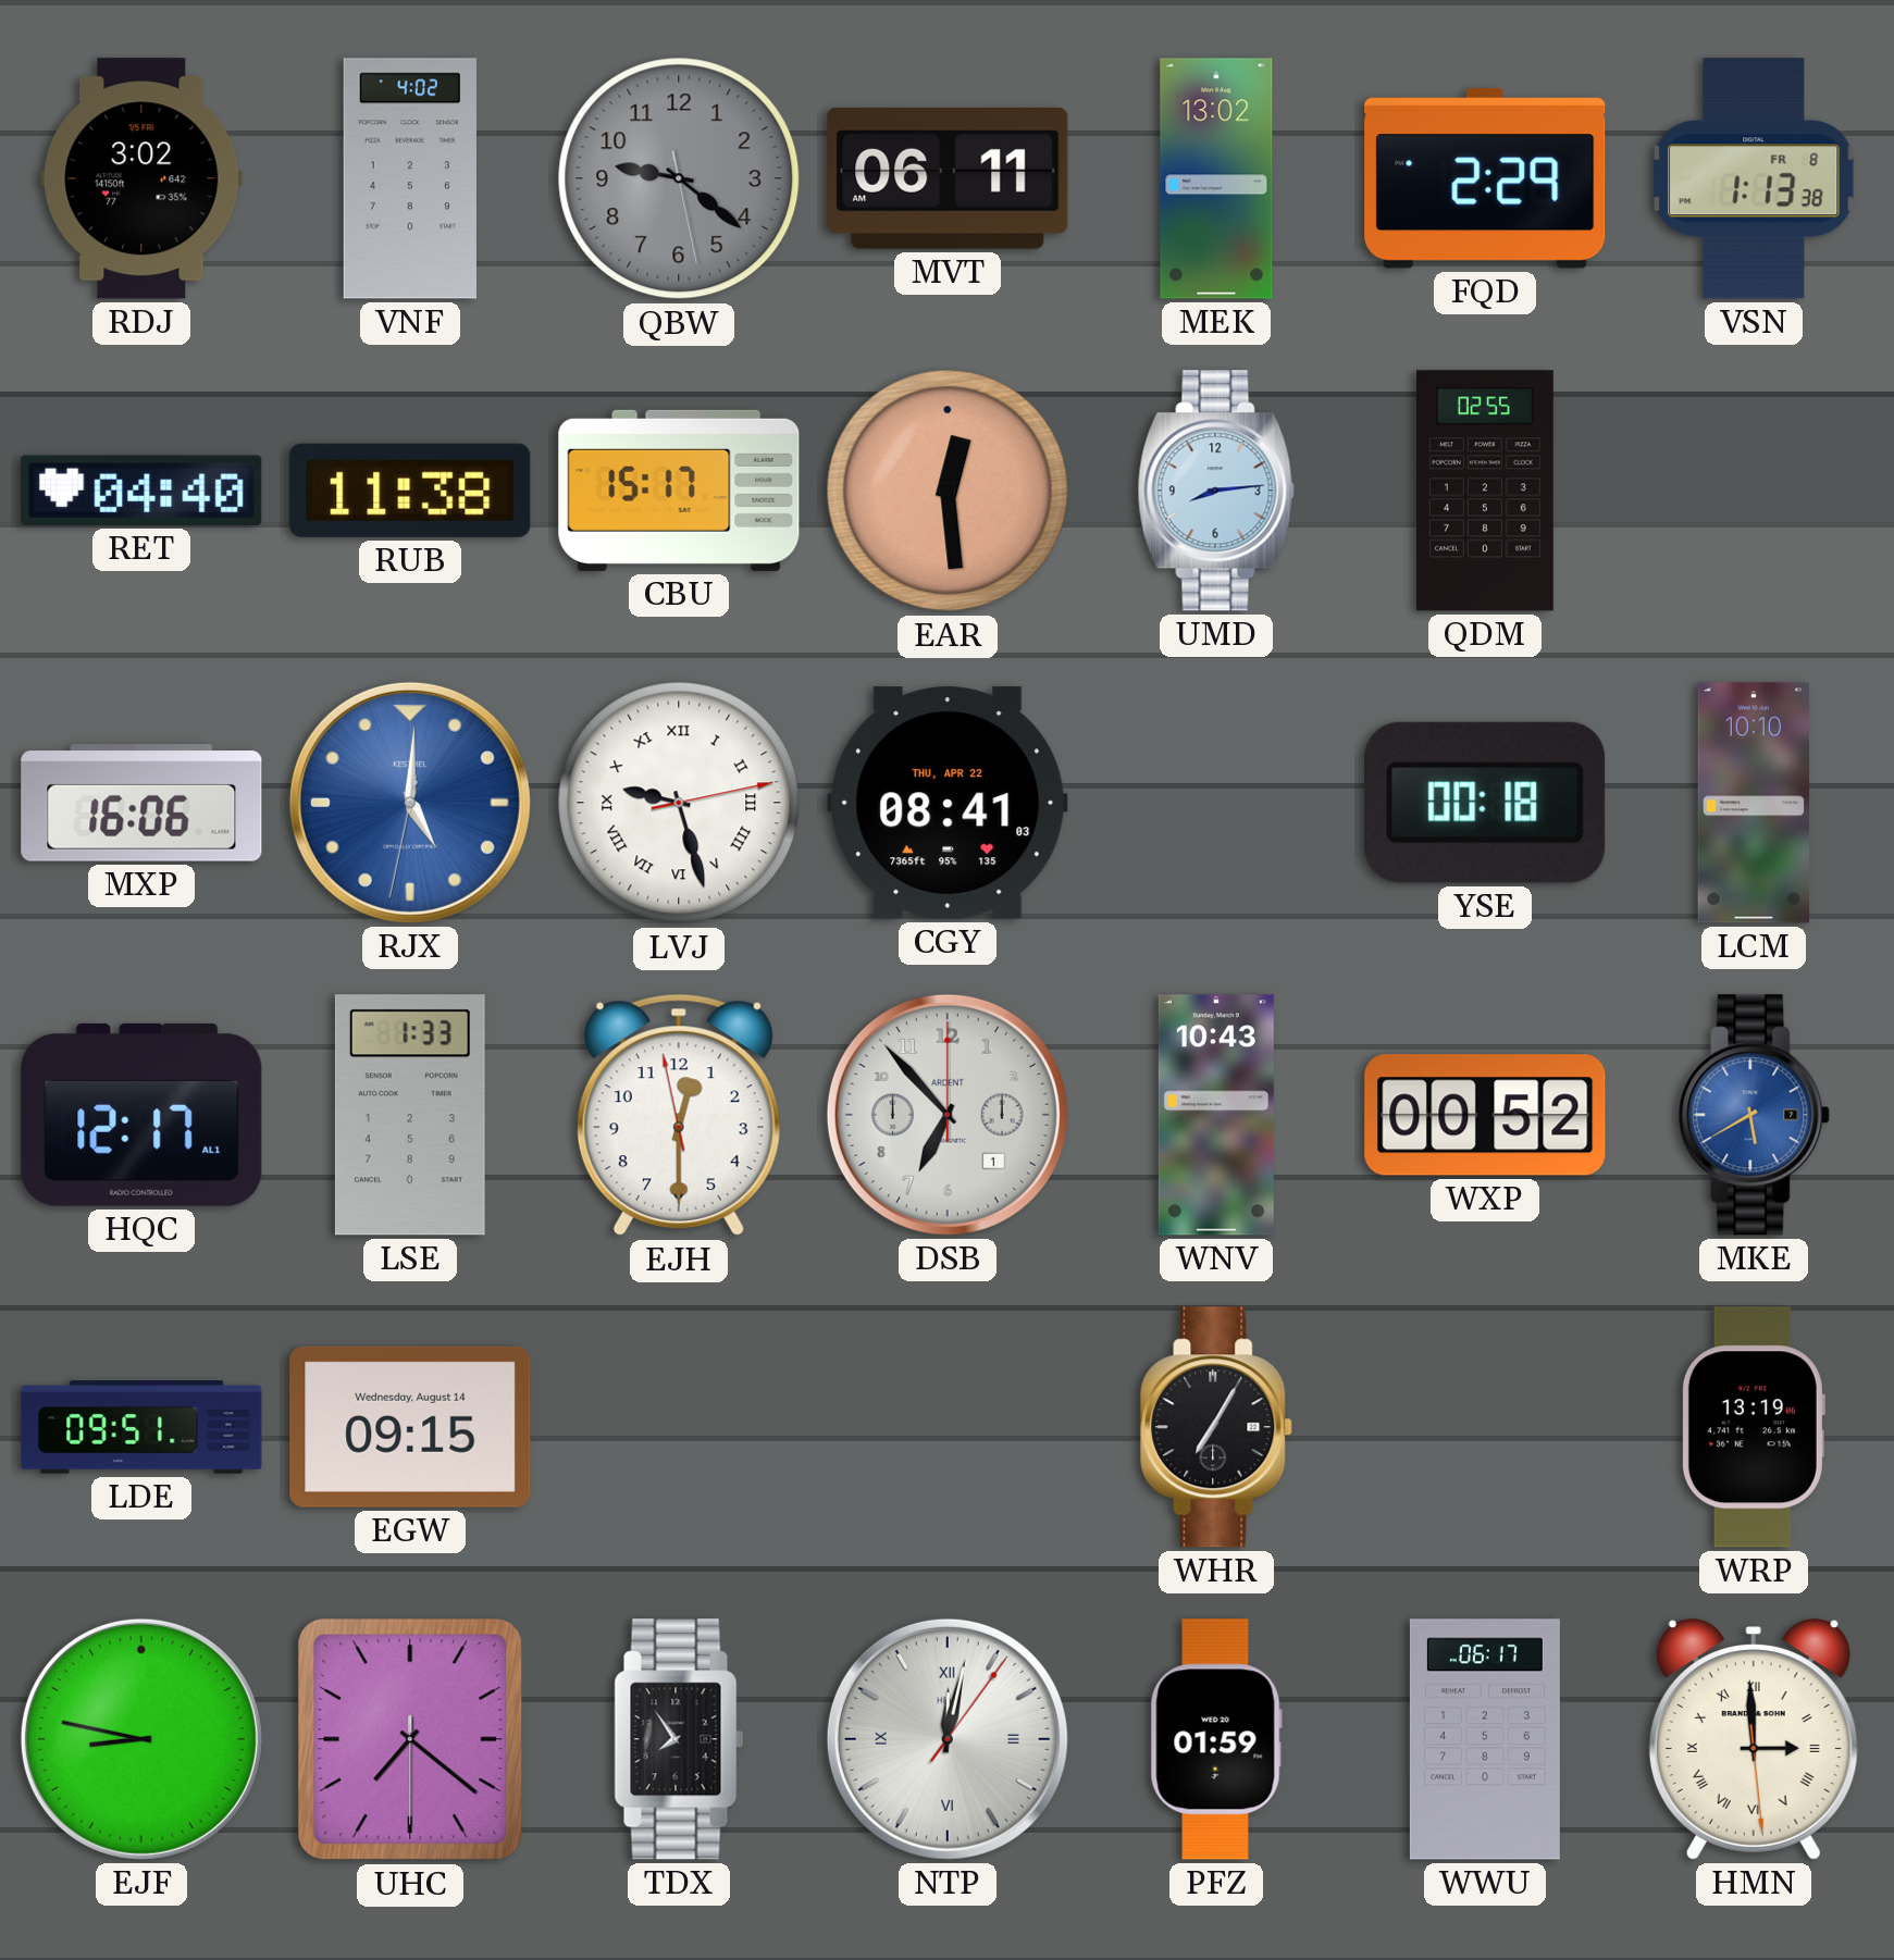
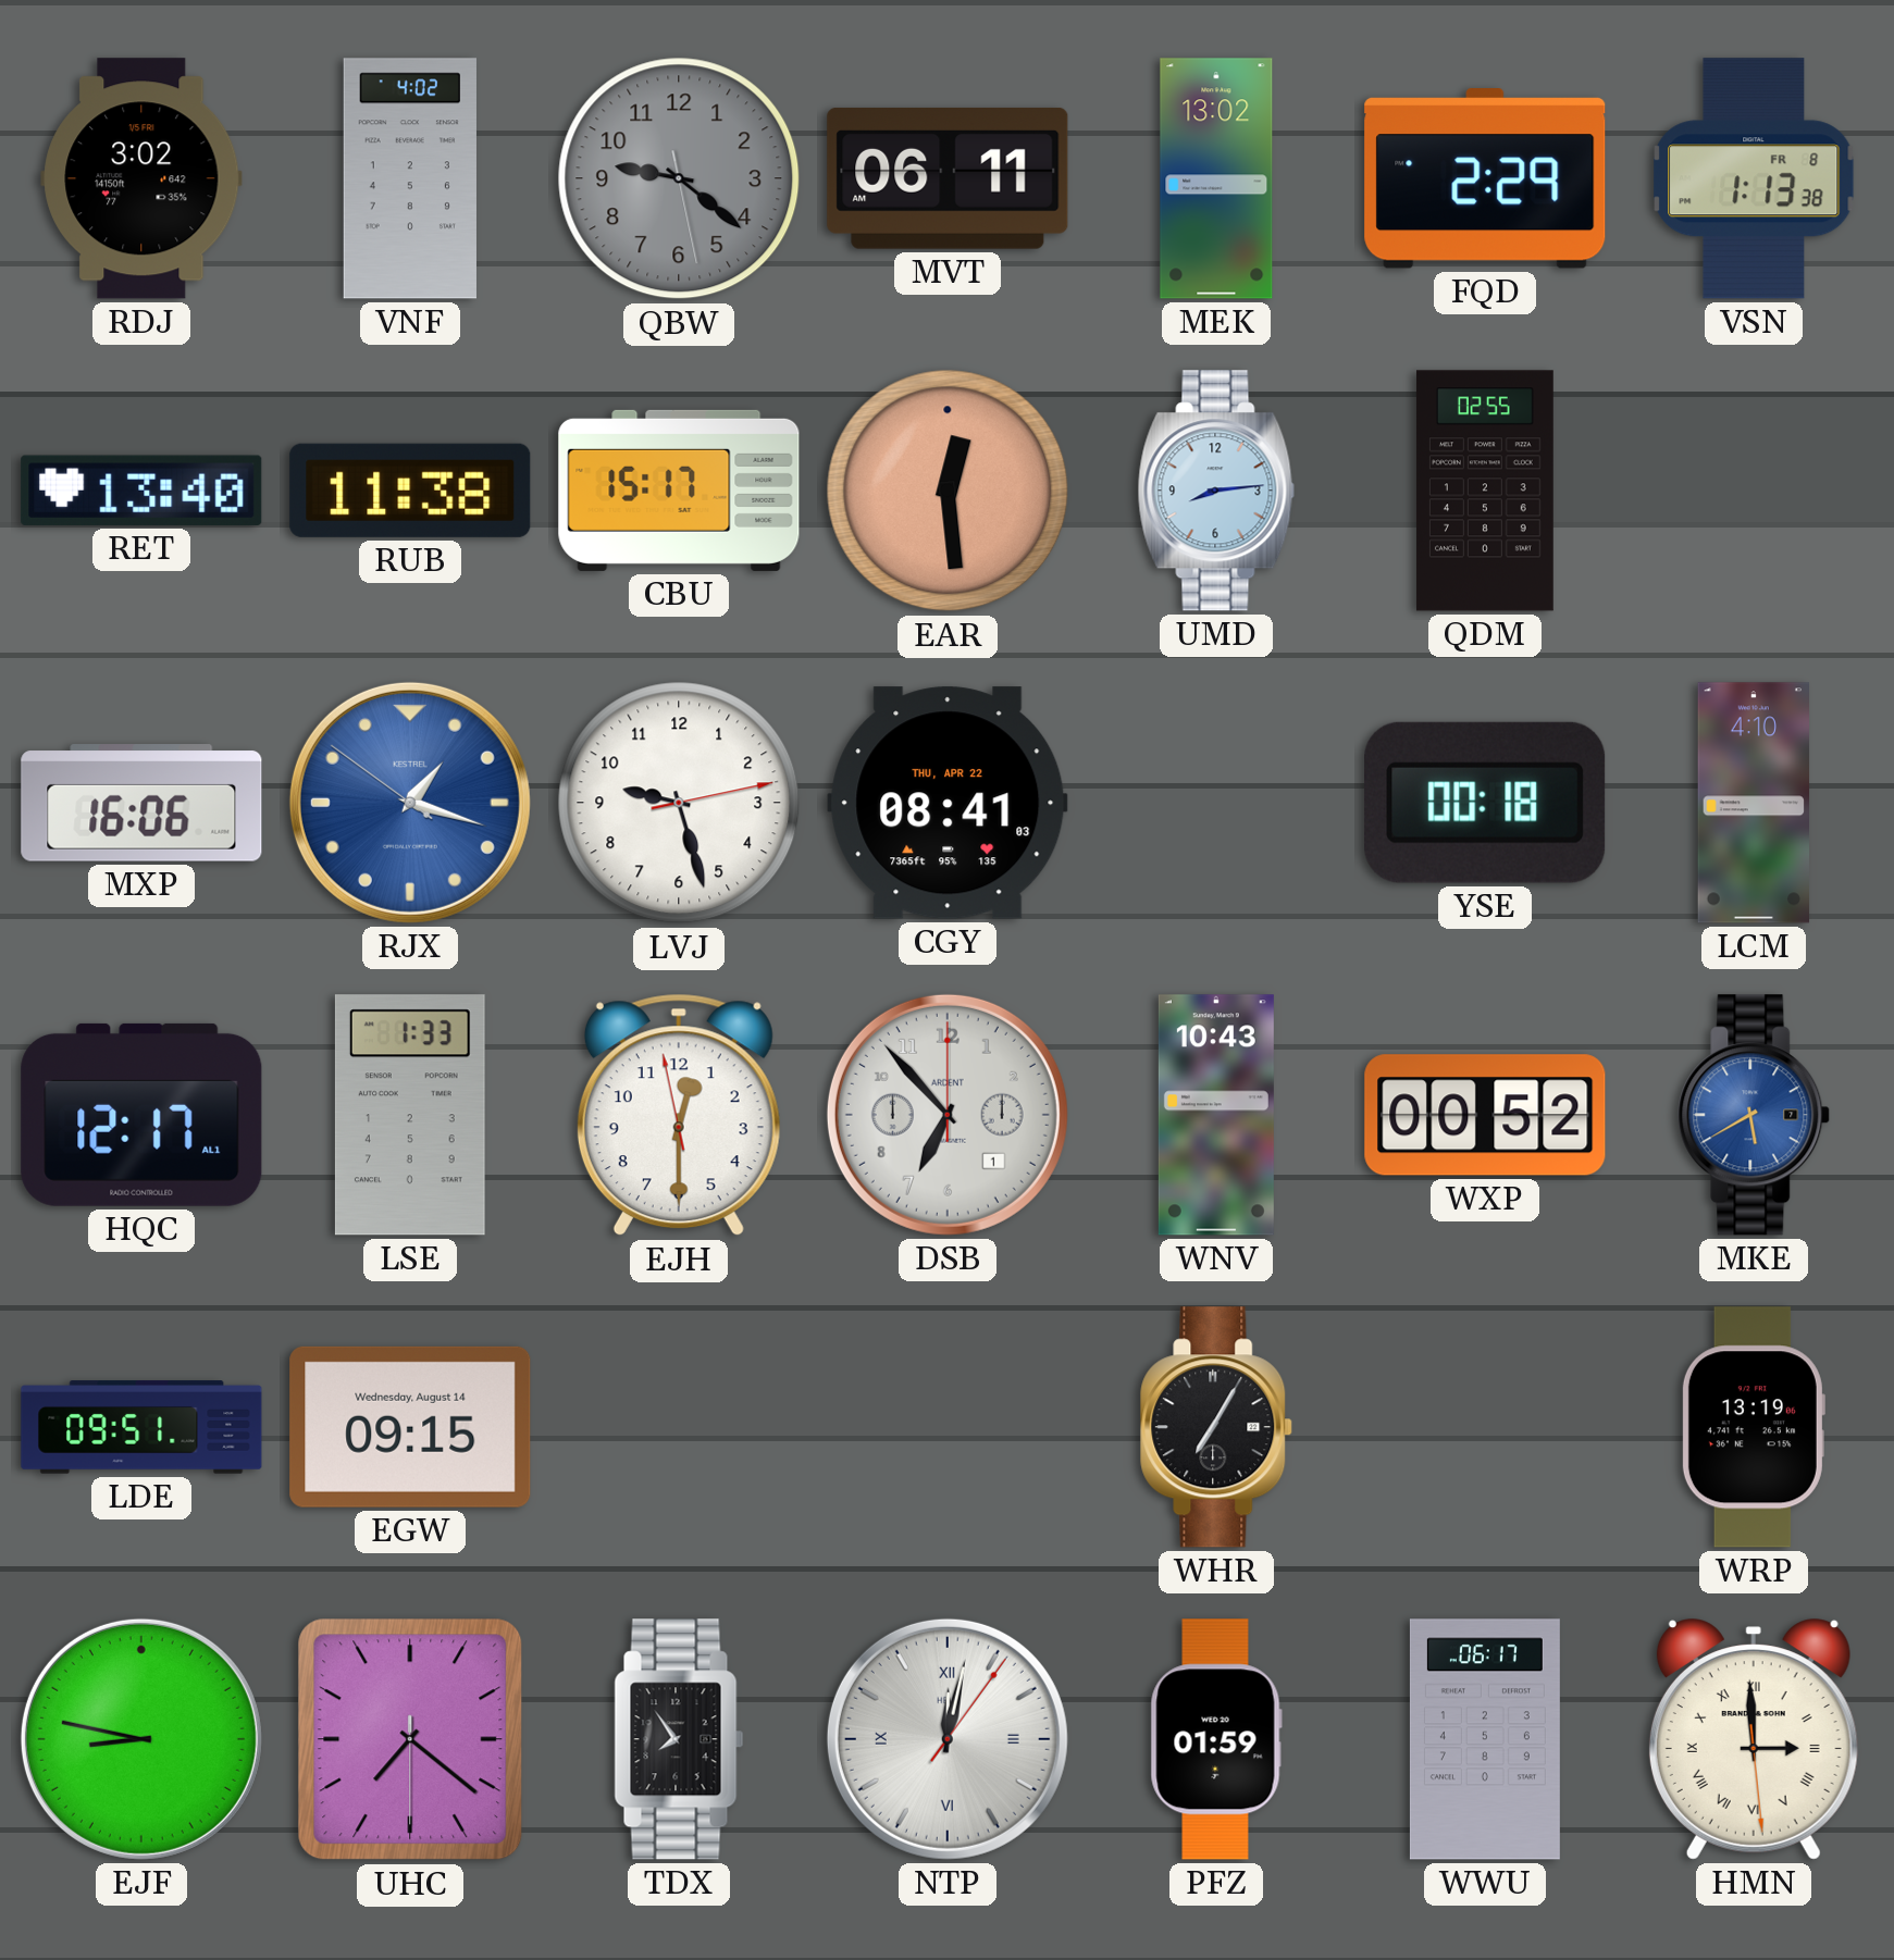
RET: 04:40 -> 13:40
RJX: 5:00 -> 1:17
LVJ numerals: Roman -> Arabic
LCM: 10:10 -> 4:10
